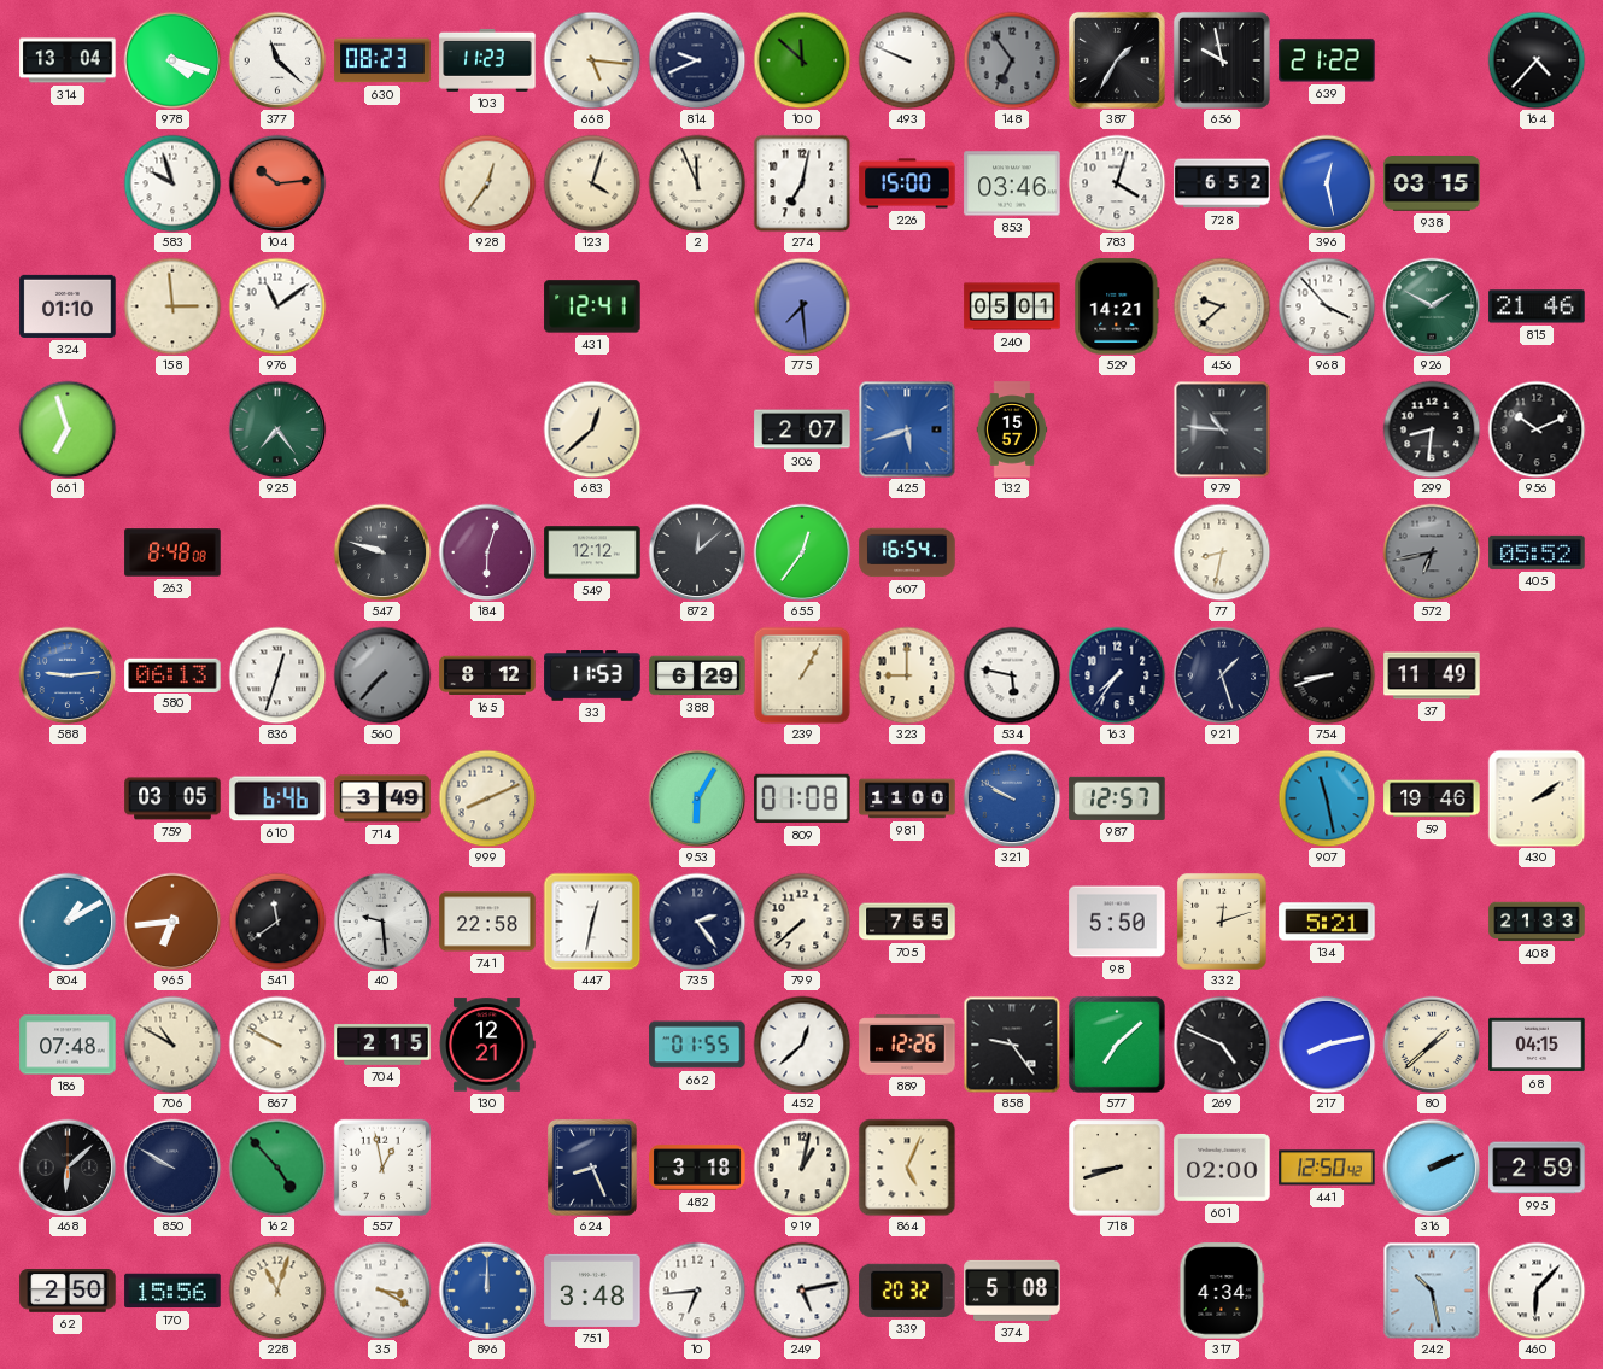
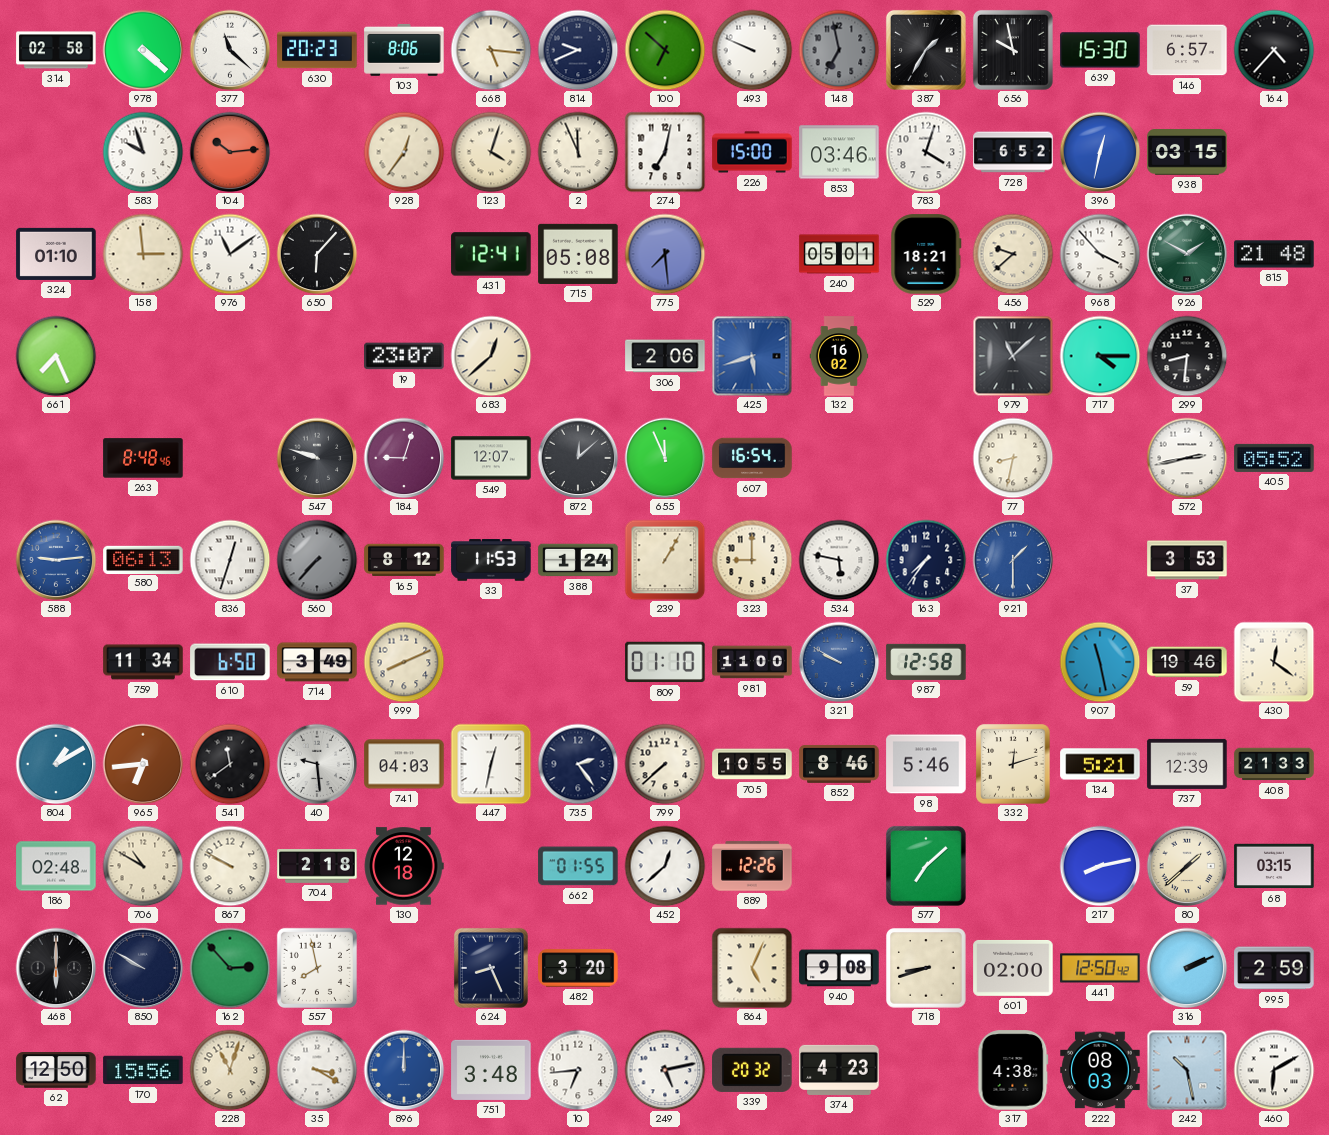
314: 13:04 -> 02:58
978: 4:18 -> 4:22
630: 08:23 -> 20:23
103: 11:23 -> 8:06
100: 11:52 -> 6:52
148: 6:54 -> 6:58
639: 21:22 -> 15:30
146: none -> 6:57
396: 12:28 -> 12:32
650: none -> 6:07
715: none -> 05:08
529: 14:21 -> 18:21
815: 21:46 -> 21:48
661: 6:57 -> 7:26
925: 7:24 -> none
19: none -> 23:07
306: 2:07 -> 2:06
132: 15:57 -> 16:02
979: 10:46 -> 11:08
717: none -> 4:15
956: 10:11 -> none
263: 8:48:08 -> 8:48:46
184: 6:03 -> 9:03
549: 12:12 -> 12:07
655: 12:36 -> 11:56
572: 6:43 -> 2:43
572 dial: grey -> white
388: 6:29 -> 1:24
921: 1:27 -> 1:30
921 dial: navy -> blue
754: 8:42 -> none
37: 11:49 -> 3:53
759: 03:05 -> 11:34
610: 6:46 -> 6:50
953: 6:05 -> none
809: 01:08 -> 01:10
987: 12:57 -> 12:58
430: 2:09 -> 12:21
741: 22:58 -> 04:03
705: 7:55 -> 10:55
852: none -> 8:46
98: 5:50 -> 5:46
737: none -> 12:39
186: 07:48 -> 02:48
704: 2:15 -> 2:18
130: 12:21 -> 12:18
858: 9:24 -> none
269: 4:49 -> none
68: 04:15 -> 03:15
468: 6:08 -> 6:00
162: 4:53 -> 2:53
557: 12:58 -> 7:58
482: 3:18 -> 3:20
919: 1:02 -> none
940: none -> 9:08
62: 2:50 -> 12:50
374: 5:08 -> 4:23
317: 4:34 -> 4:38
222: none -> 08:03
460: 6:07 -> 6:10
